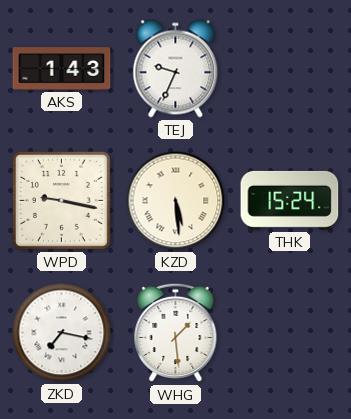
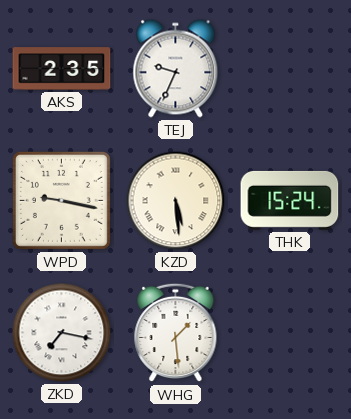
AKS: 1:43 -> 2:35
